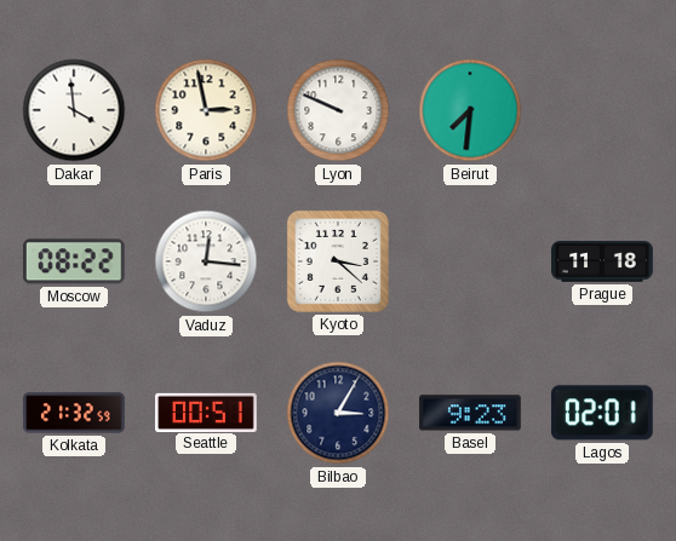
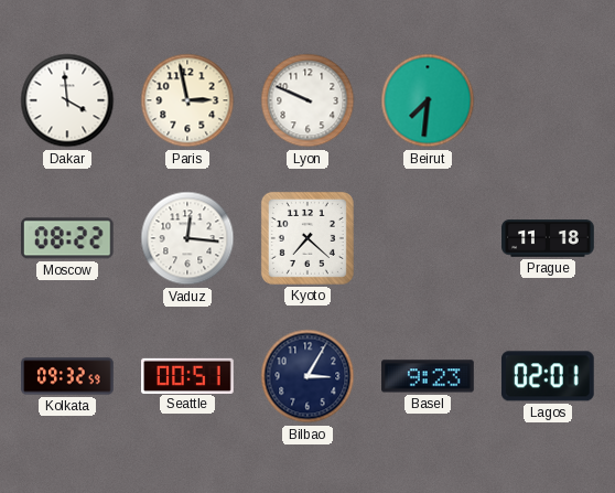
Kyoto: 3:22 -> 7:22
Kolkata: 21:32 -> 09:32
